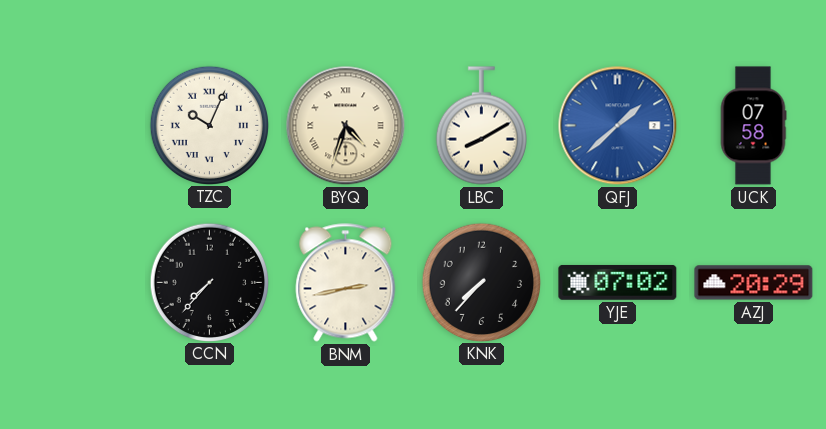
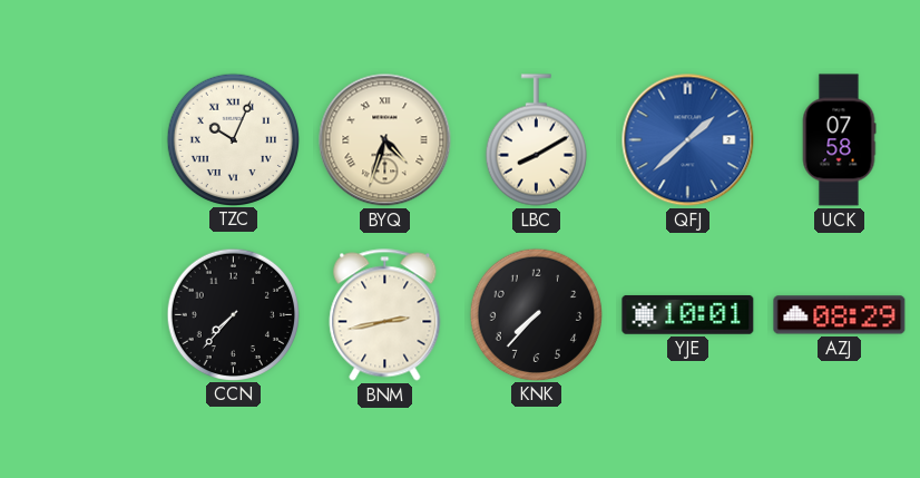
YJE: 07:02 -> 10:01
AZJ: 20:29 -> 08:29
